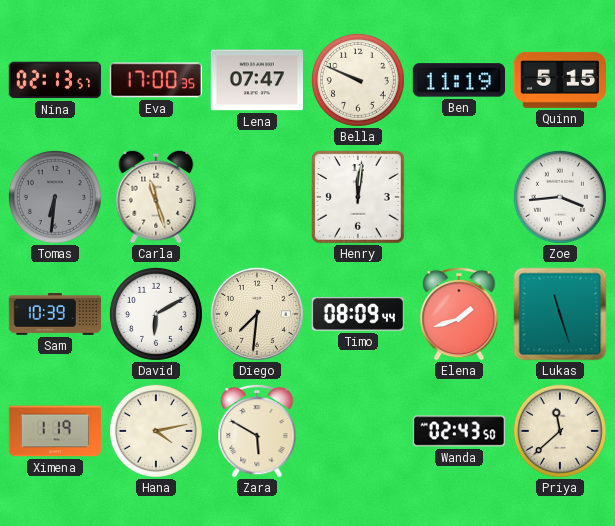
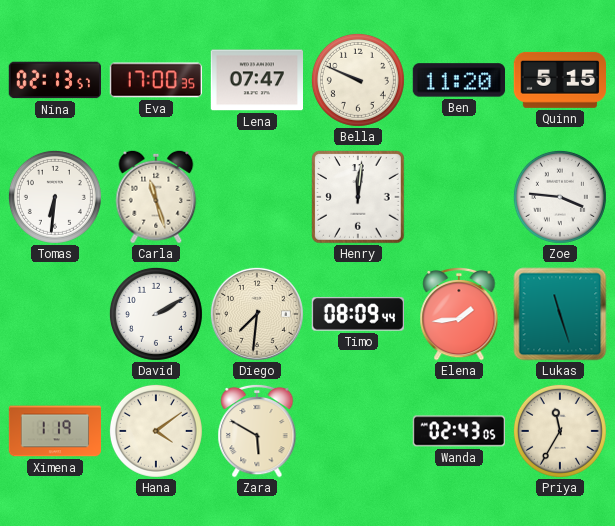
Ben: 11:19 -> 11:20
Tomas dial: grey -> white
Zoe: 3:44 -> 3:46
Sam: 10:39 -> none
David: 6:10 -> 2:10
Elena: 1:42 -> 1:44
Hana: 4:13 -> 4:09
Wanda: 02:43:50 -> 02:43:05
Priya: 11:38 -> 11:35
